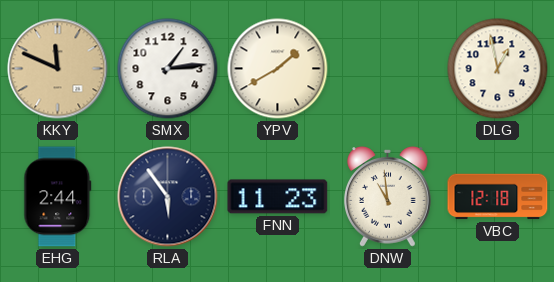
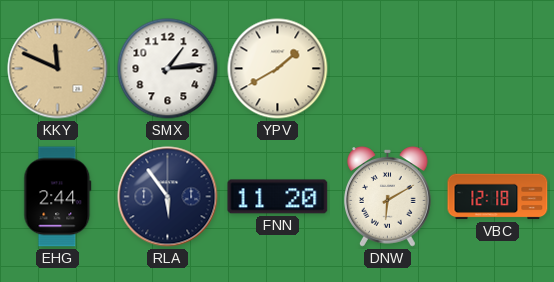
DLG: 12:58 -> none
FNN: 11:23 -> 11:20
DNW: 10:59 -> 6:10
